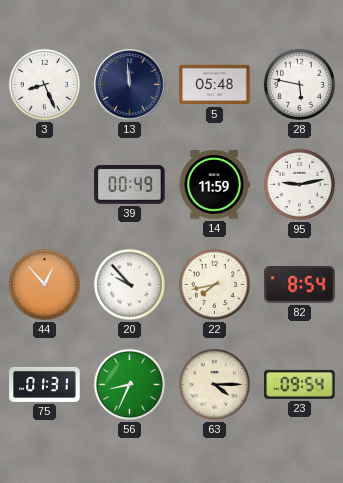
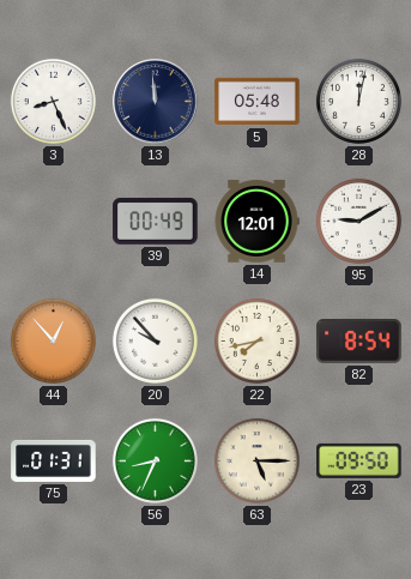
28: 5:47 -> 12:02
14: 11:59 -> 12:01
95: 9:13 -> 9:10
63: 4:15 -> 5:15
23: 09:54 -> 09:50
